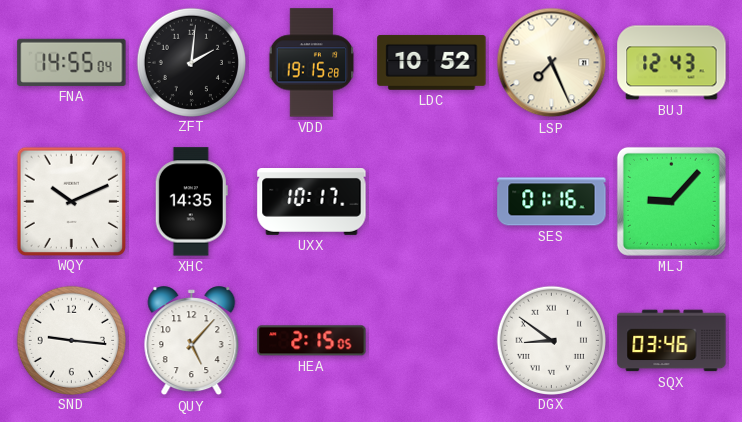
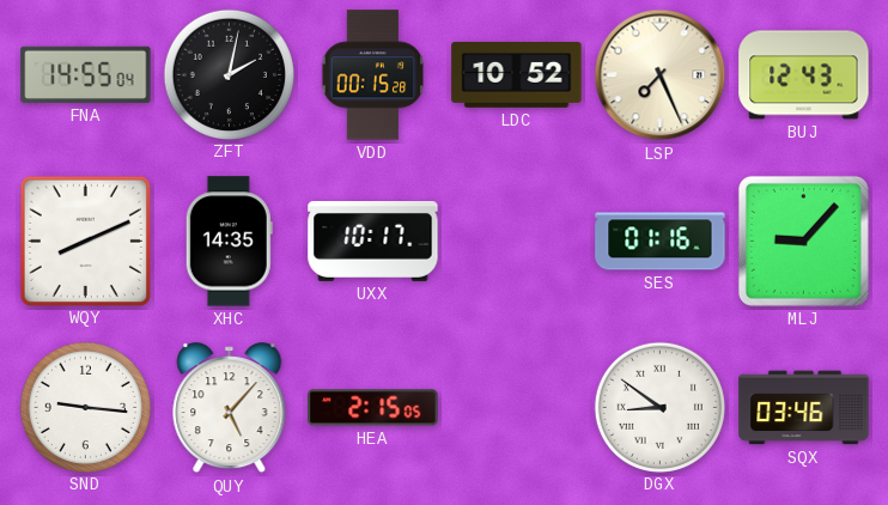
ZFT: 2:01 -> 2:02
VDD: 19:15 -> 00:15
WQY: 10:11 -> 8:11
